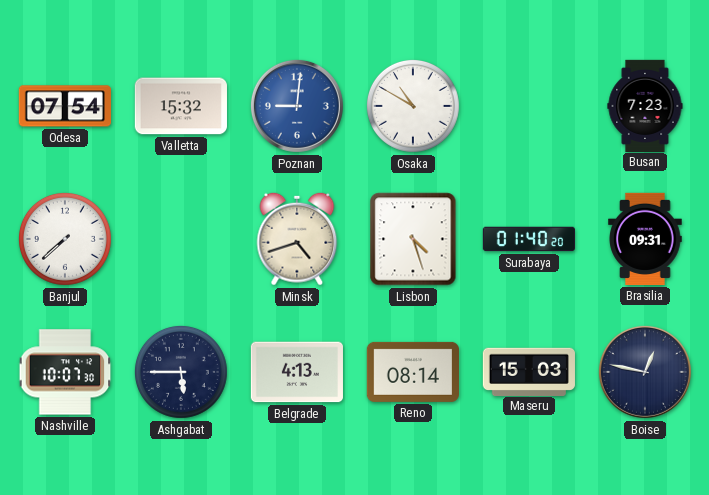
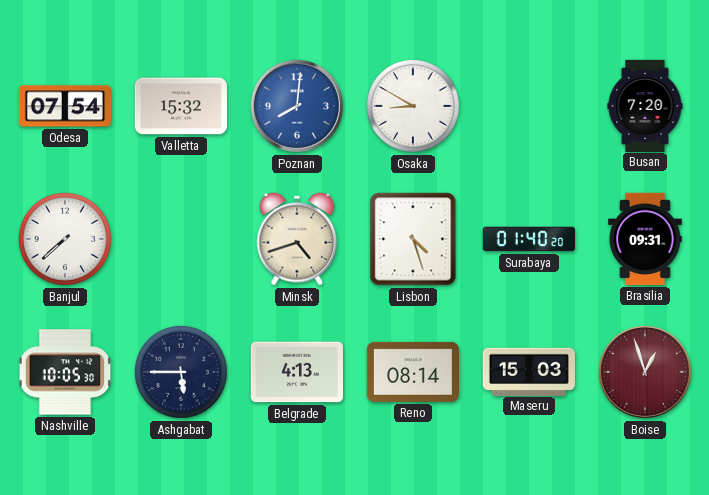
Poznan: 9:01 -> 8:01
Osaka: 10:50 -> 8:50
Busan: 7:23 -> 7:20
Nashville: 10:07 -> 10:05
Boise: 12:47 -> 12:57
Boise dial: navy -> burgundy
